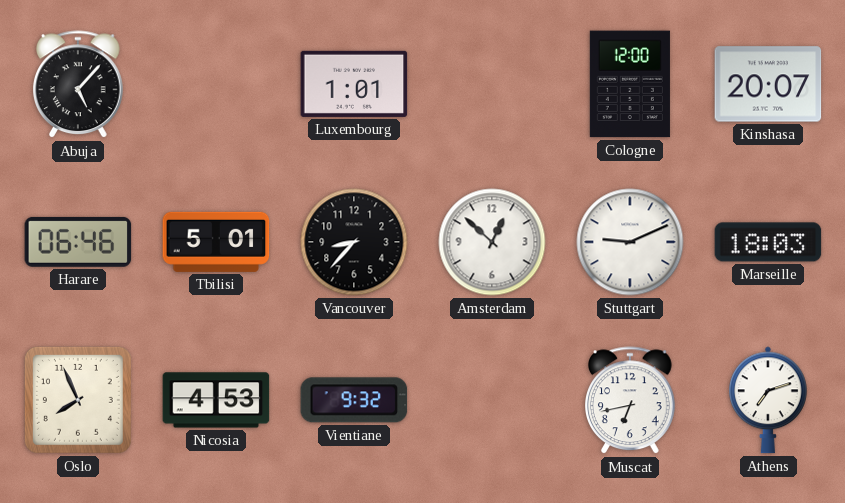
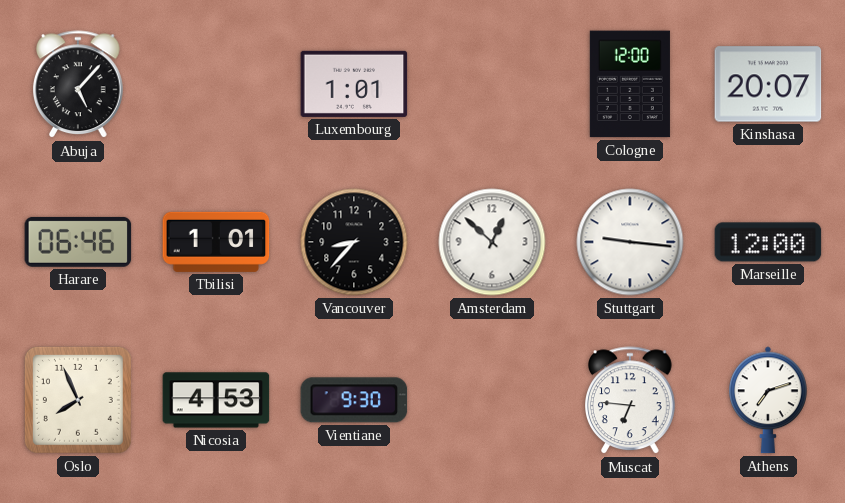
Tbilisi: 5:01 -> 1:01
Stuttgart: 9:11 -> 9:16
Marseille: 18:03 -> 12:00
Vientiane: 9:32 -> 9:30
Muscat: 6:43 -> 6:46
